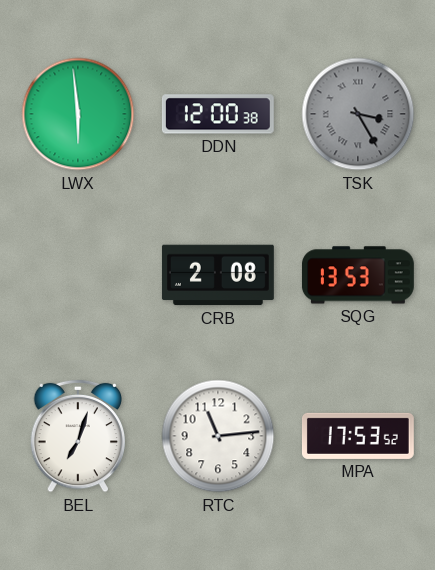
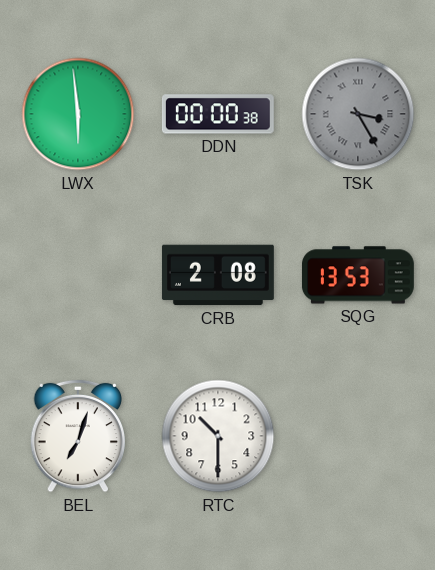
DDN: 12:00 -> 00:00
RTC: 11:14 -> 10:30
MPA: 17:53 -> none
